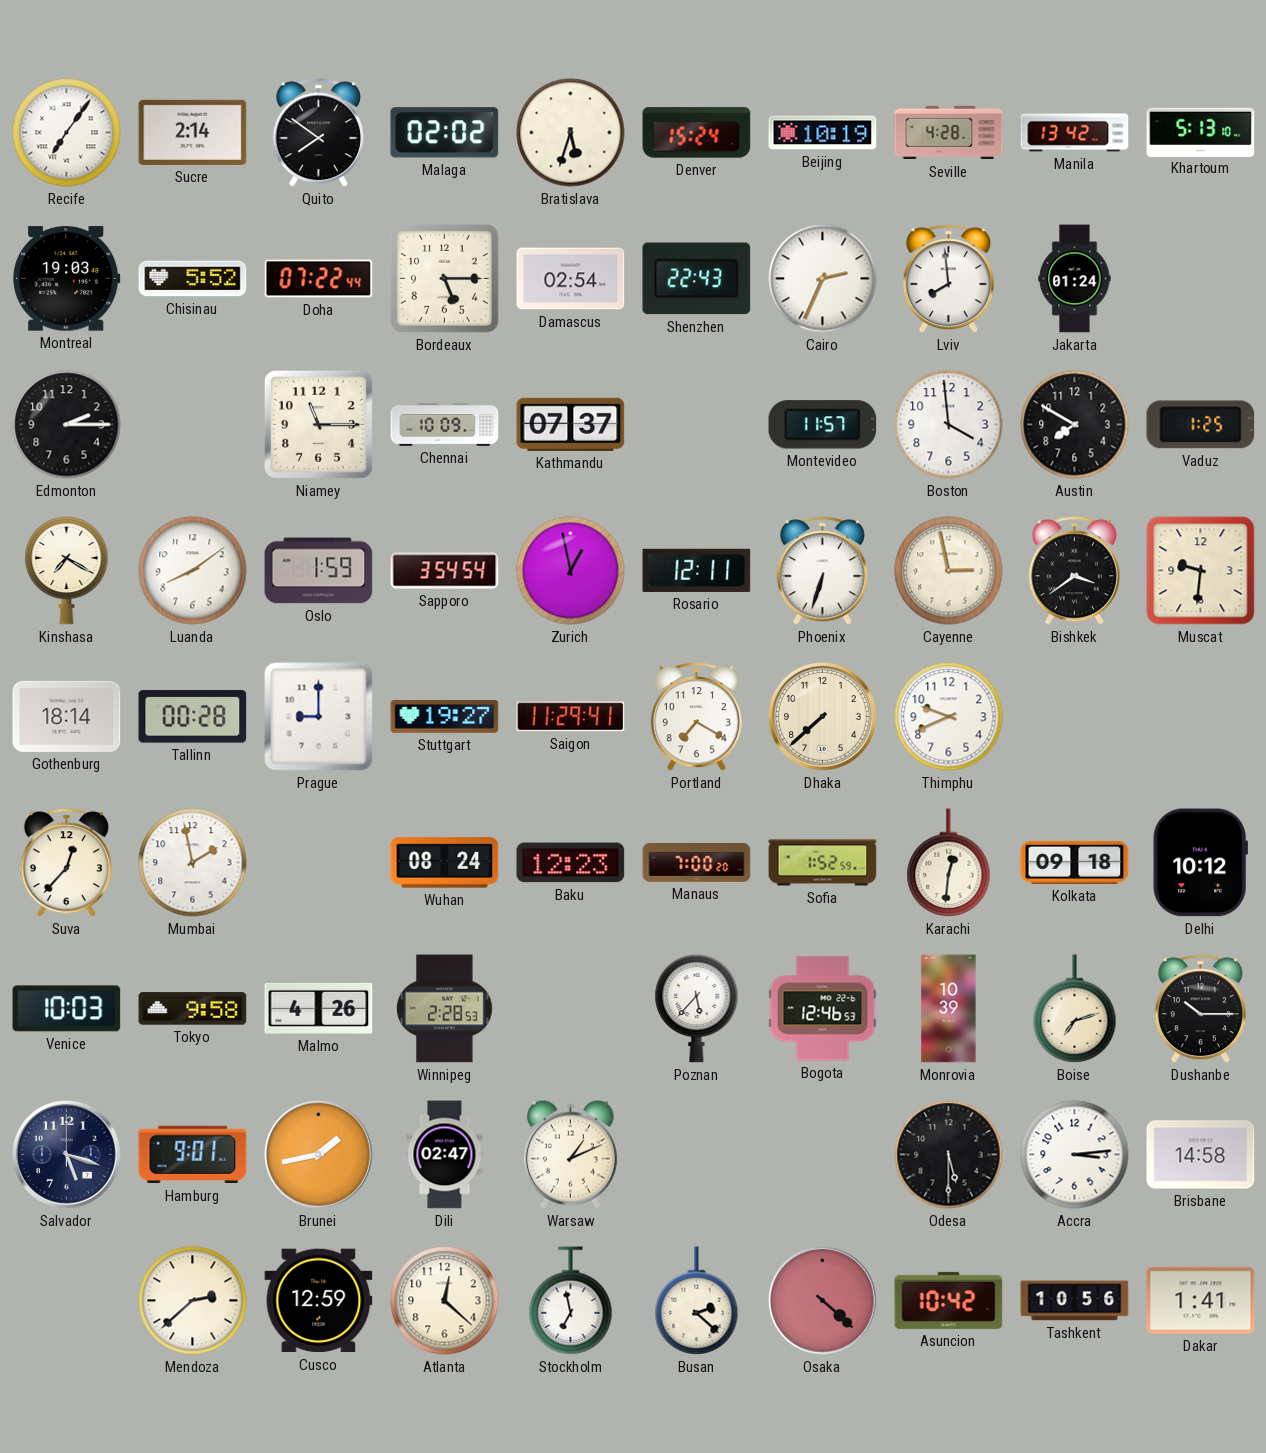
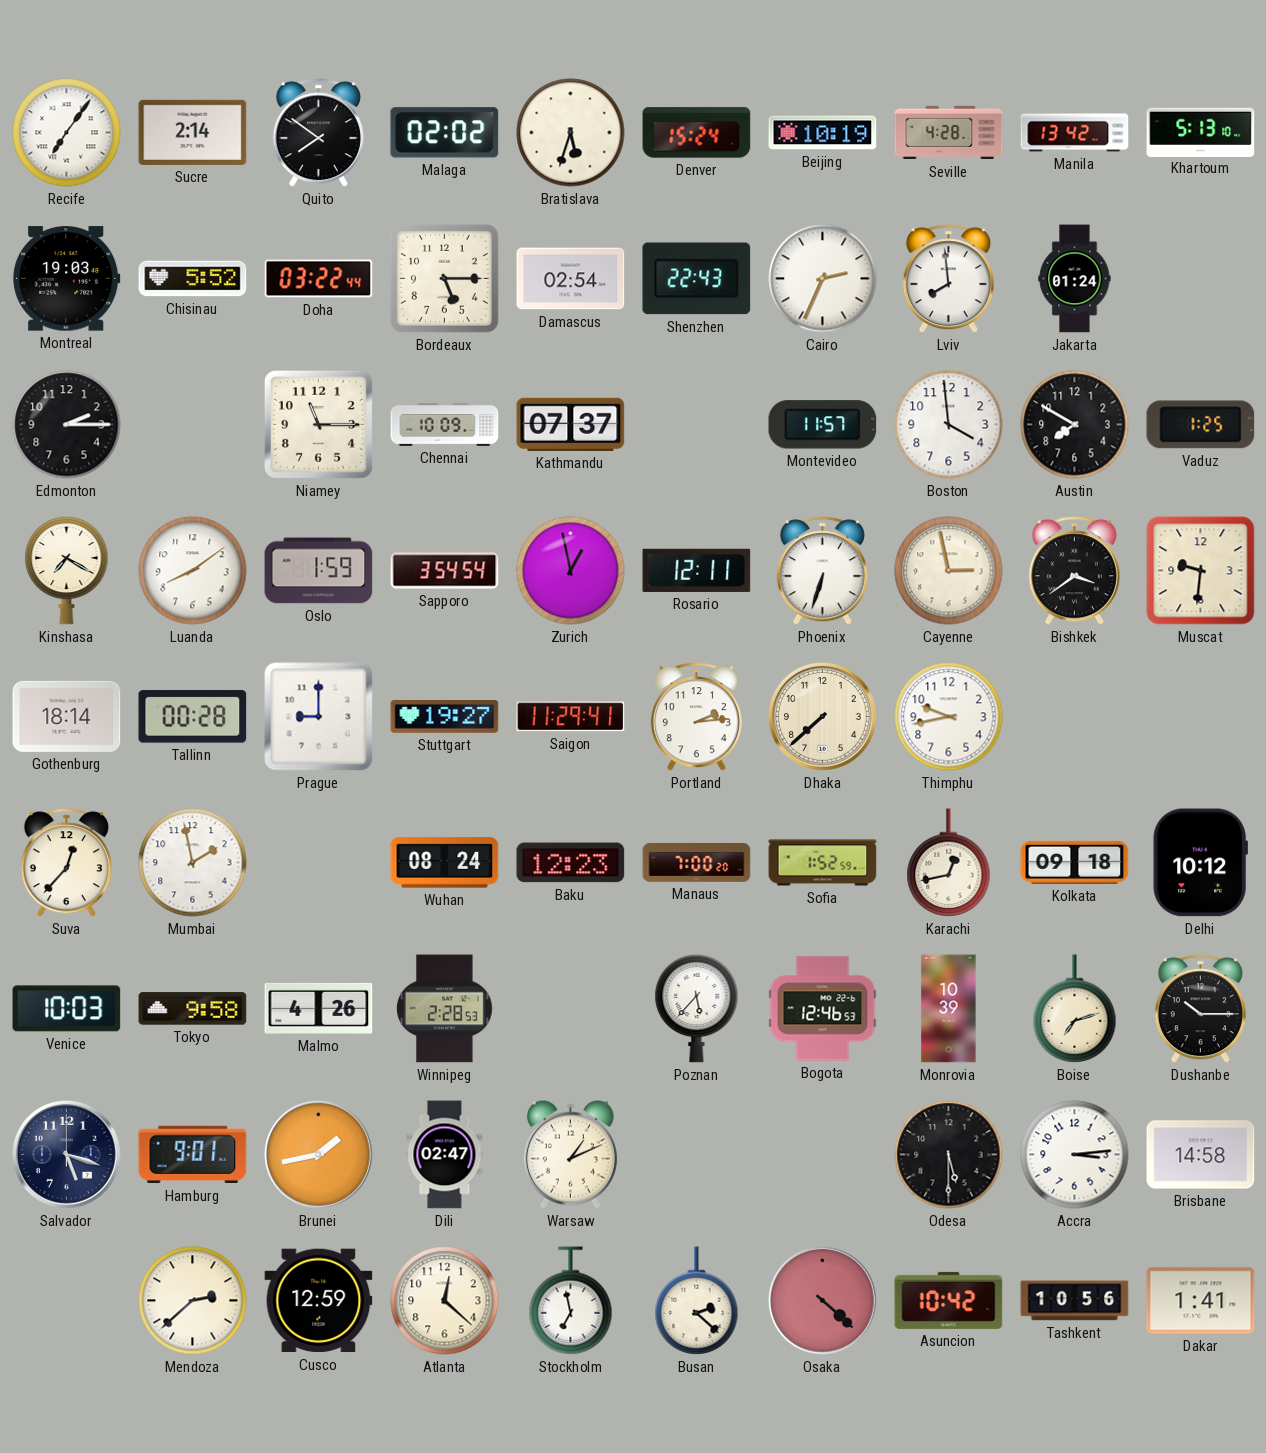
Doha: 07:22 -> 03:22
Portland: 7:20 -> 2:14
Thimphu: 9:41 -> 9:43
Karachi: 12:31 -> 12:43
